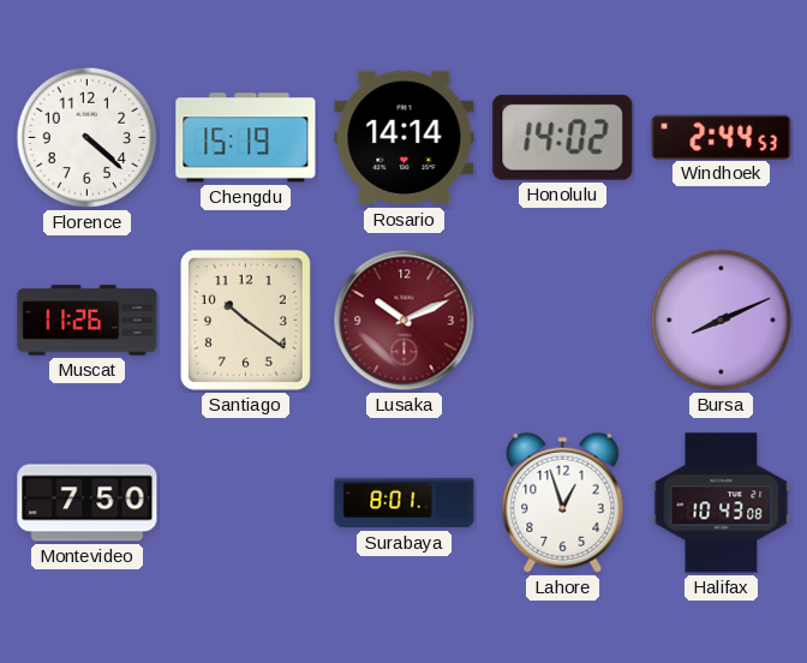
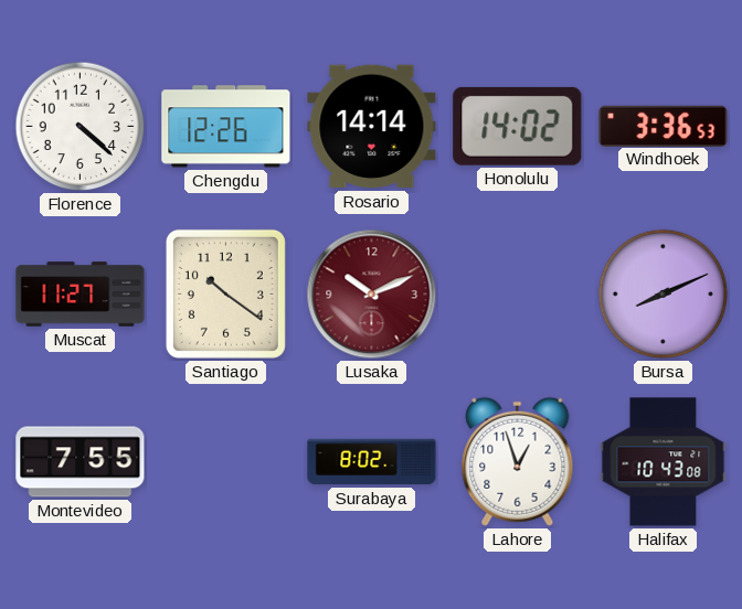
Chengdu: 15:19 -> 12:26
Windhoek: 2:44 -> 3:36
Muscat: 11:26 -> 11:27
Montevideo: 7:50 -> 7:55
Surabaya: 8:01 -> 8:02
